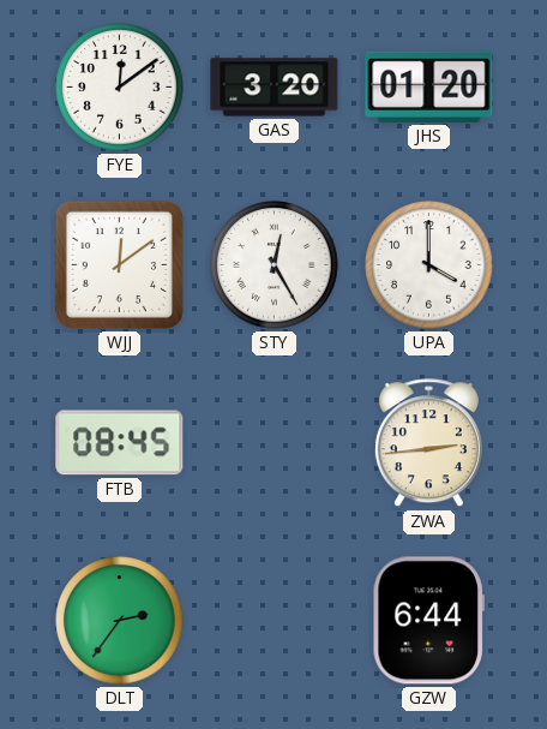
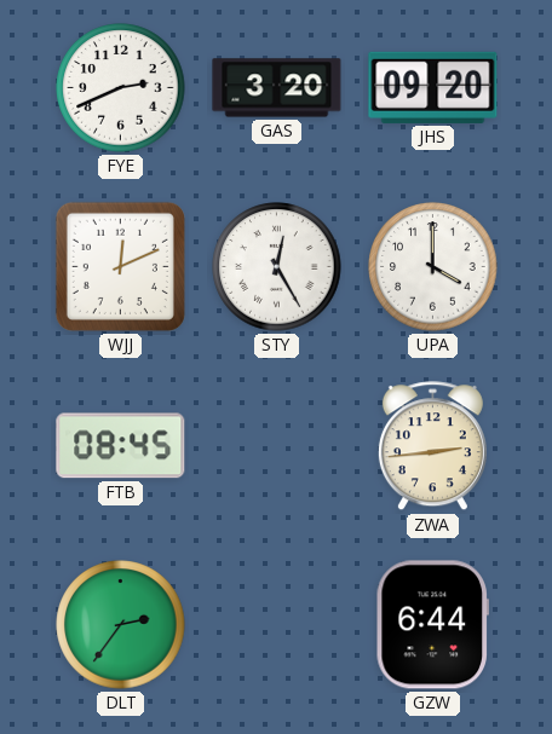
FYE: 12:09 -> 2:41
JHS: 01:20 -> 09:20
WJJ: 12:09 -> 12:11
